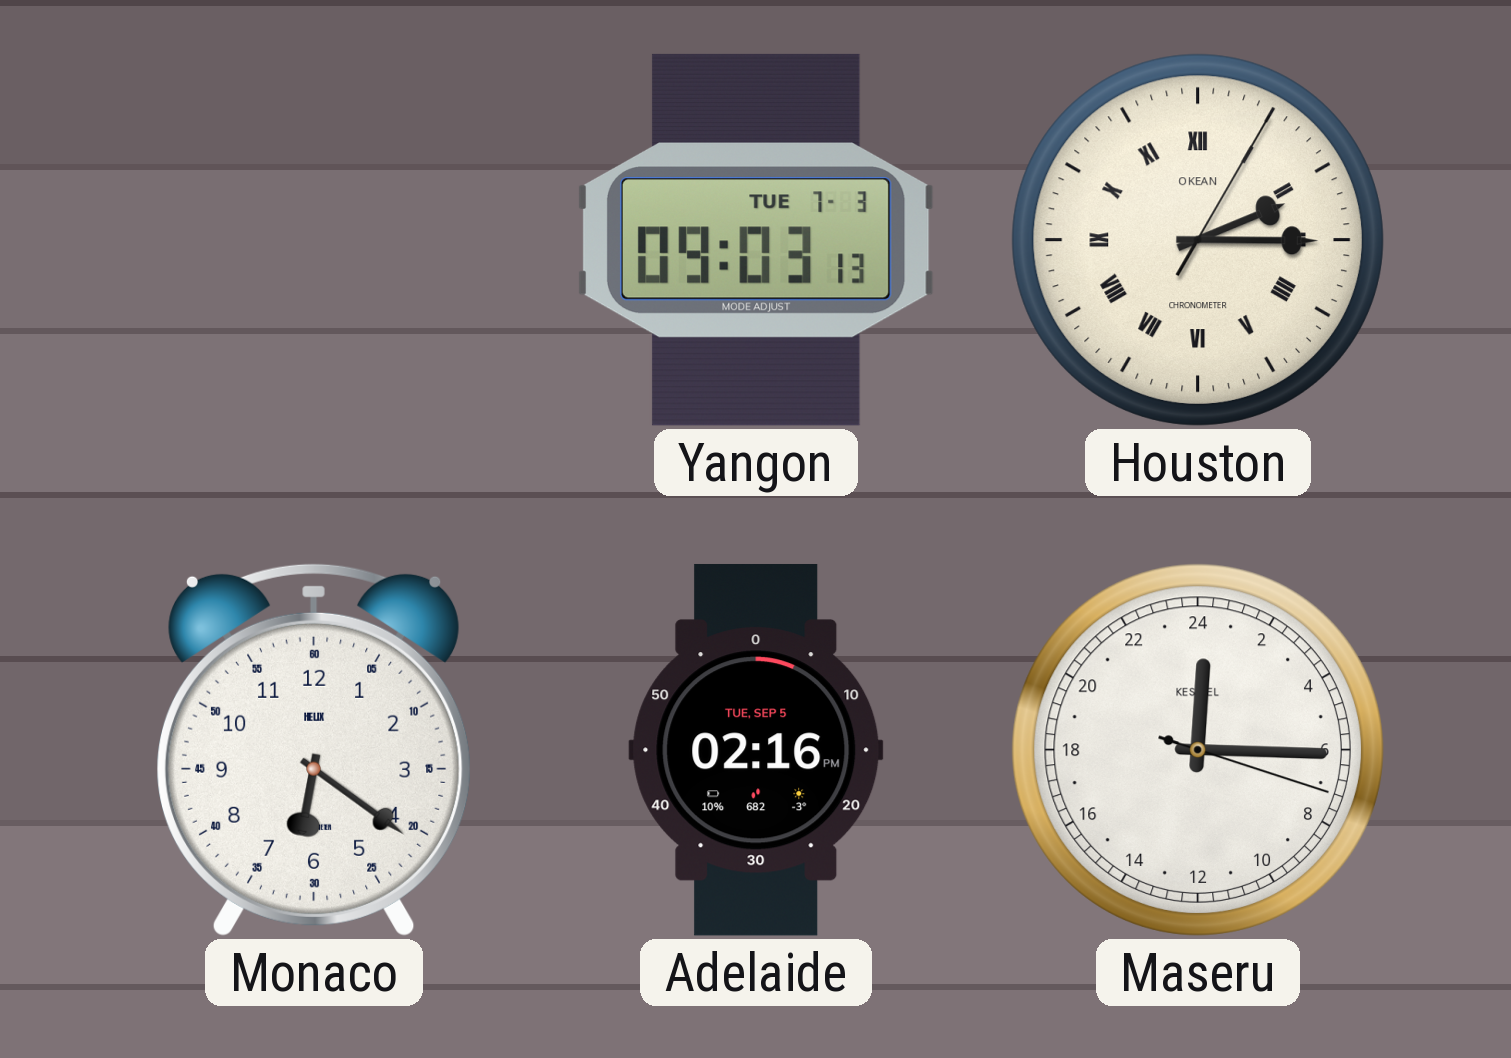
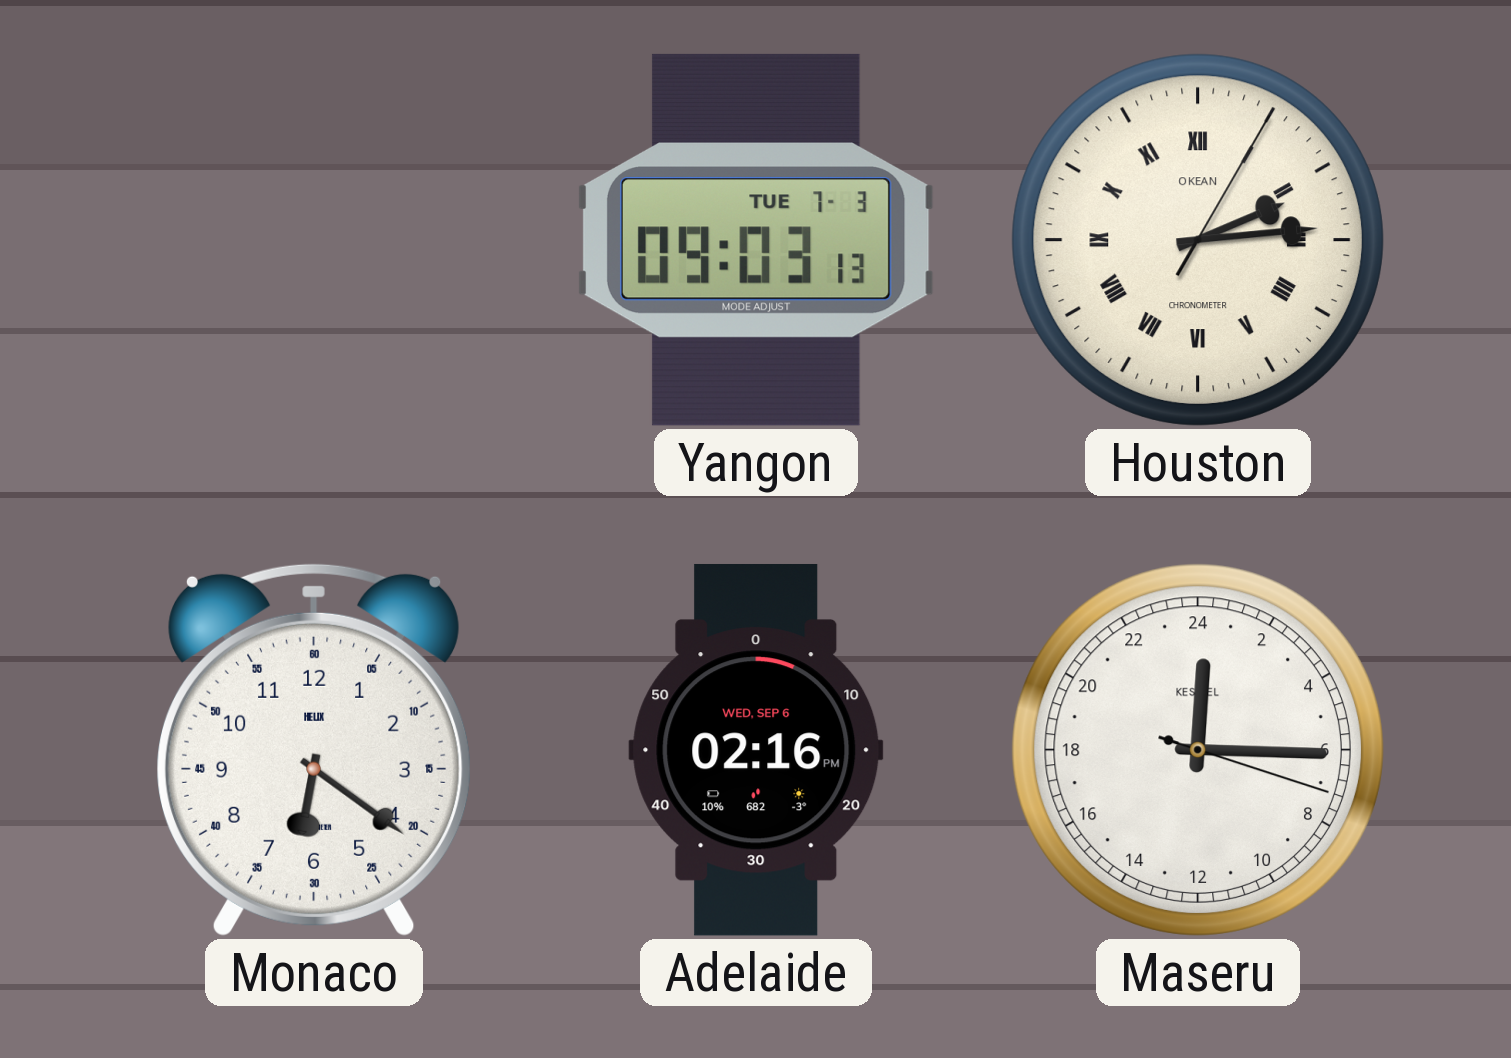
Houston: 2:15 -> 2:14
Adelaide date: TUE, SEP 5 -> WED, SEP 6
